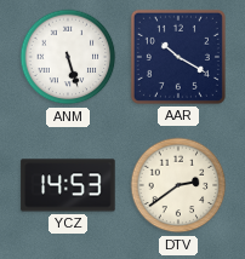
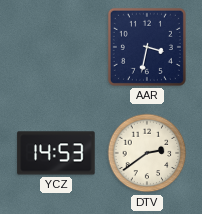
ANM: 5:27 -> none
AAR: 10:20 -> 3:32
